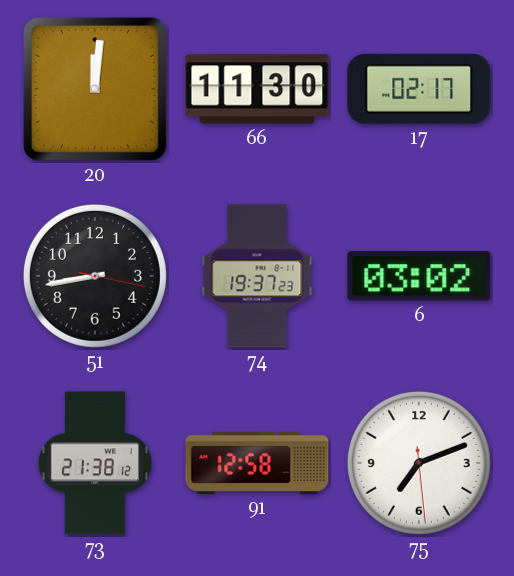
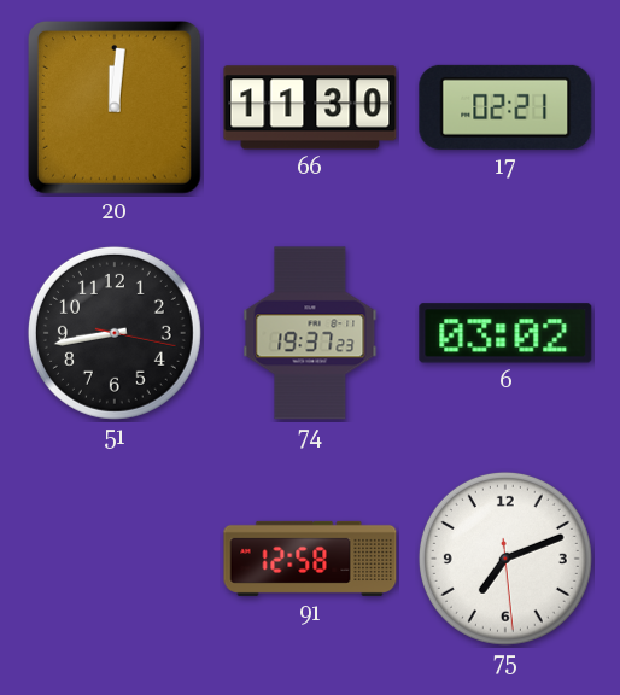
17: 02:17 -> 02:21
73: 21:38 -> none
